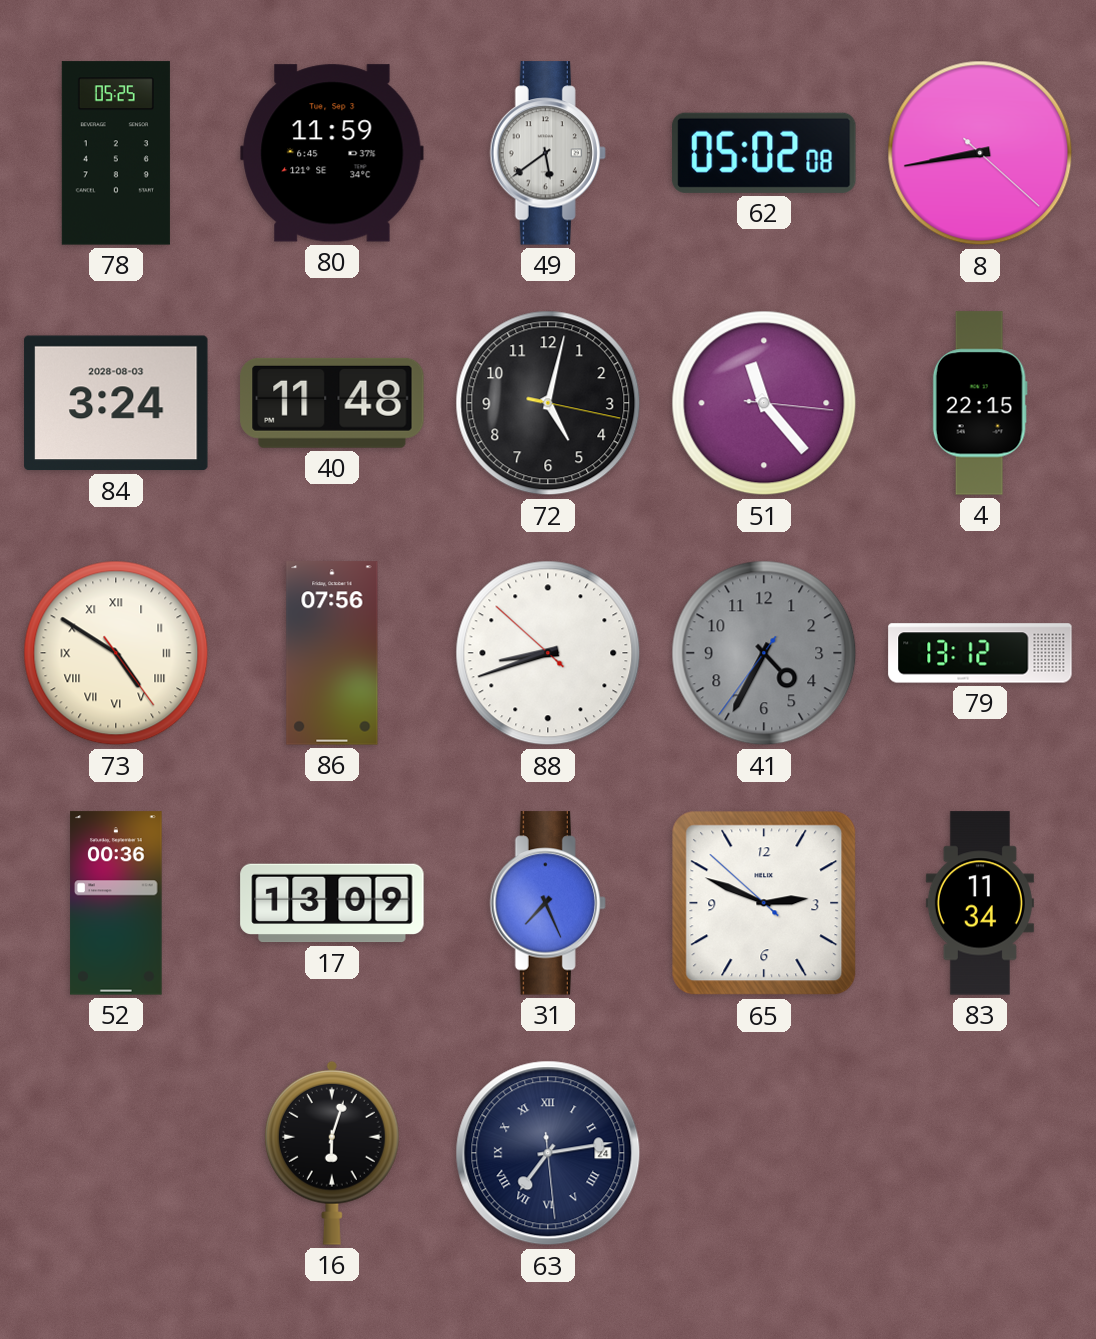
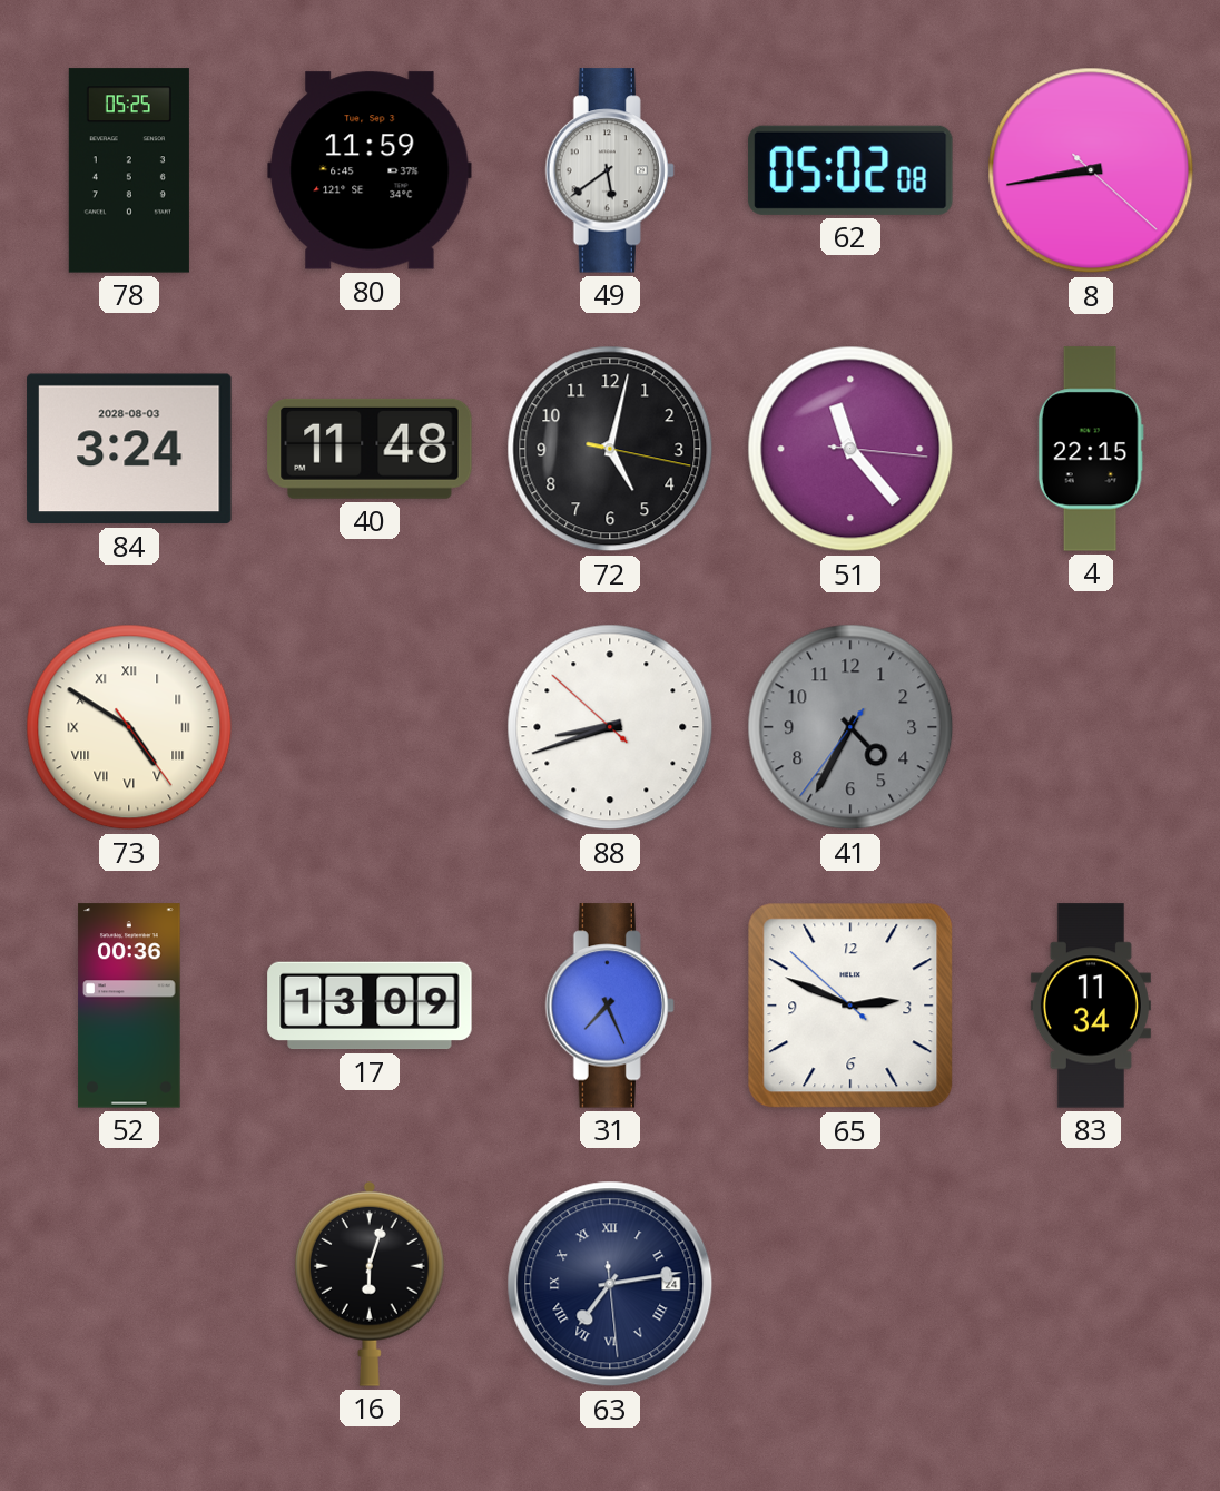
86: 07:56 -> none
79: 13:12 -> none
